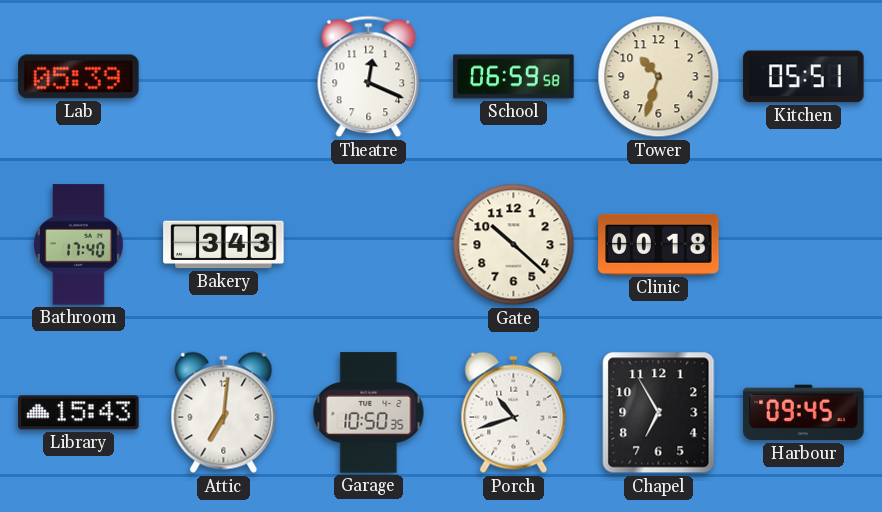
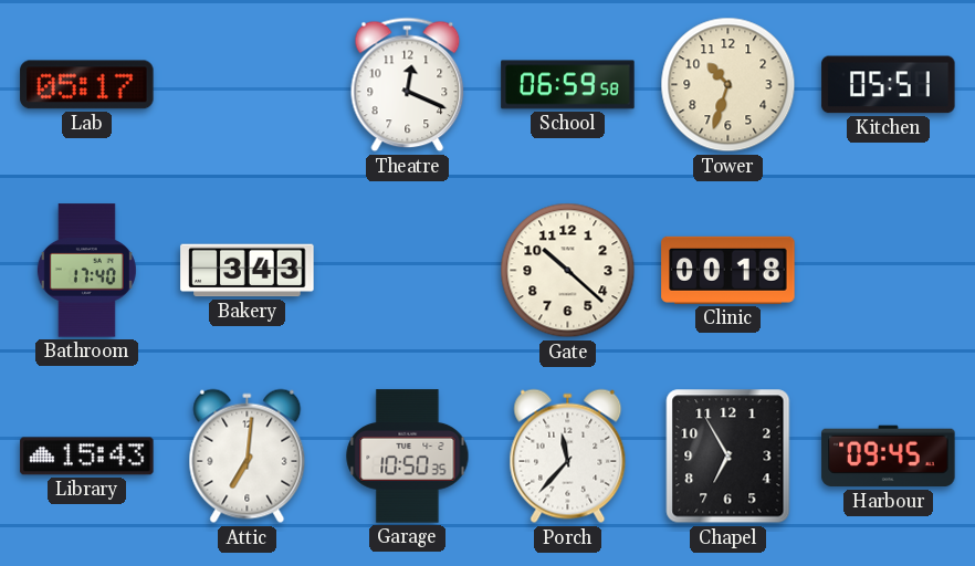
Lab: 05:39 -> 05:17
Porch: 10:42 -> 11:37
